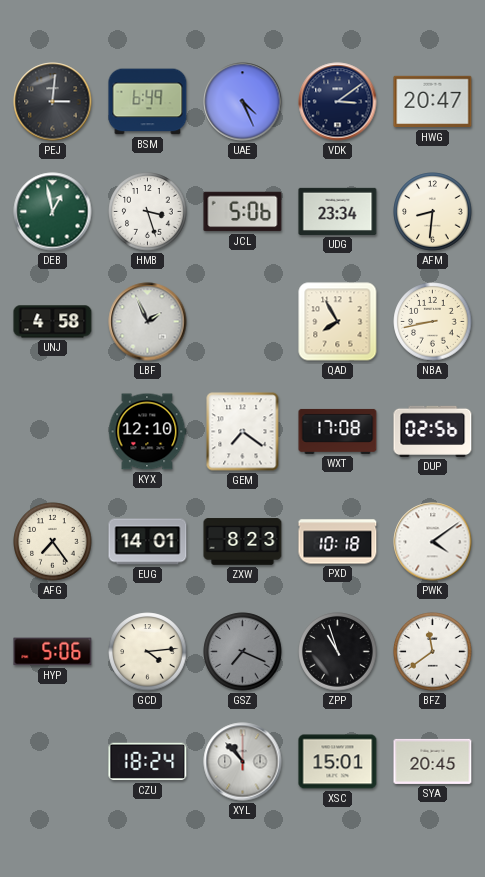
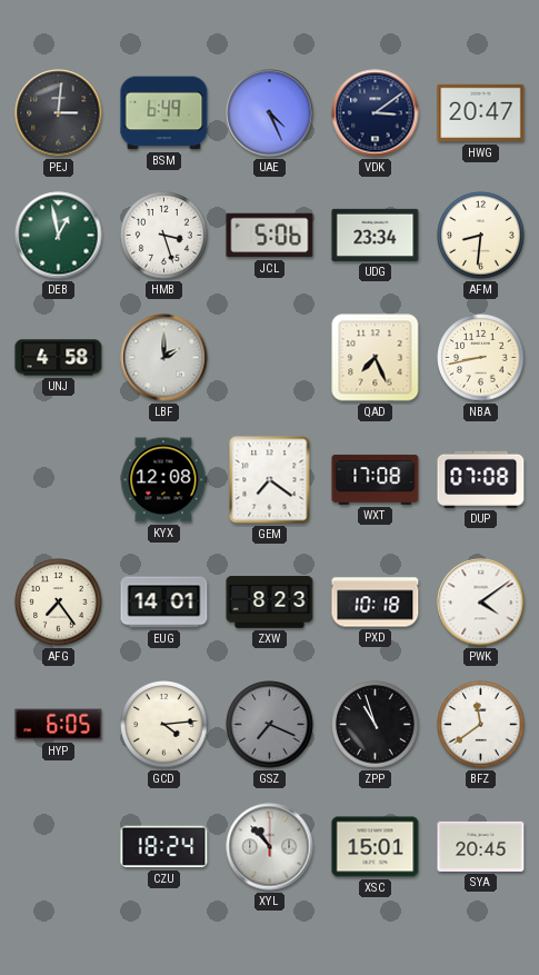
LBF: 1:56 -> 2:00
QAD: 7:55 -> 7:26
KYX: 12:10 -> 12:08
DUP: 02:56 -> 07:08
HYP: 5:06 -> 6:05
